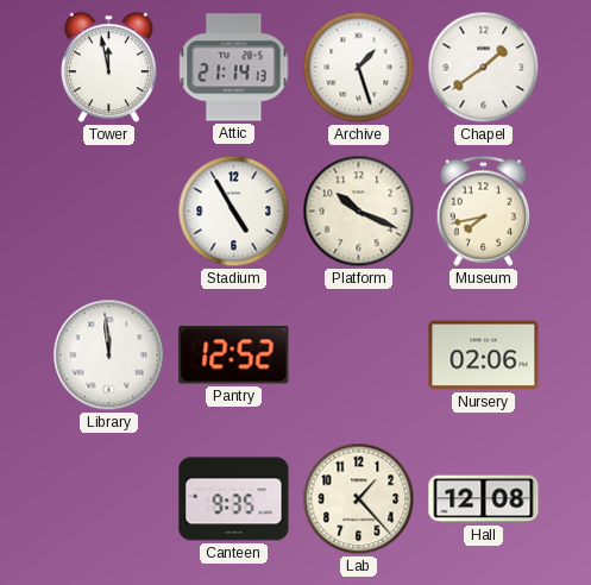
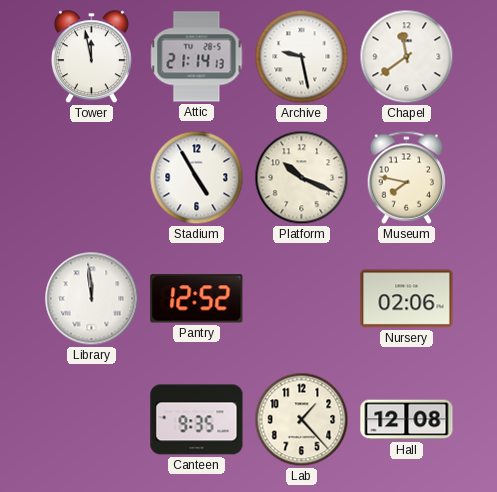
Archive: 1:27 -> 9:28
Chapel: 1:39 -> 11:39
Museum: 7:43 -> 7:47
